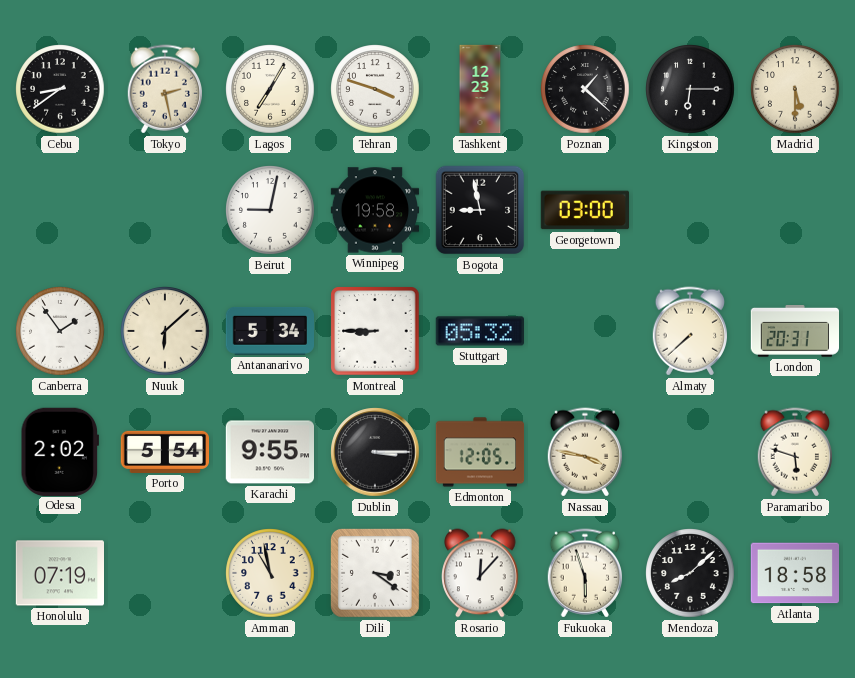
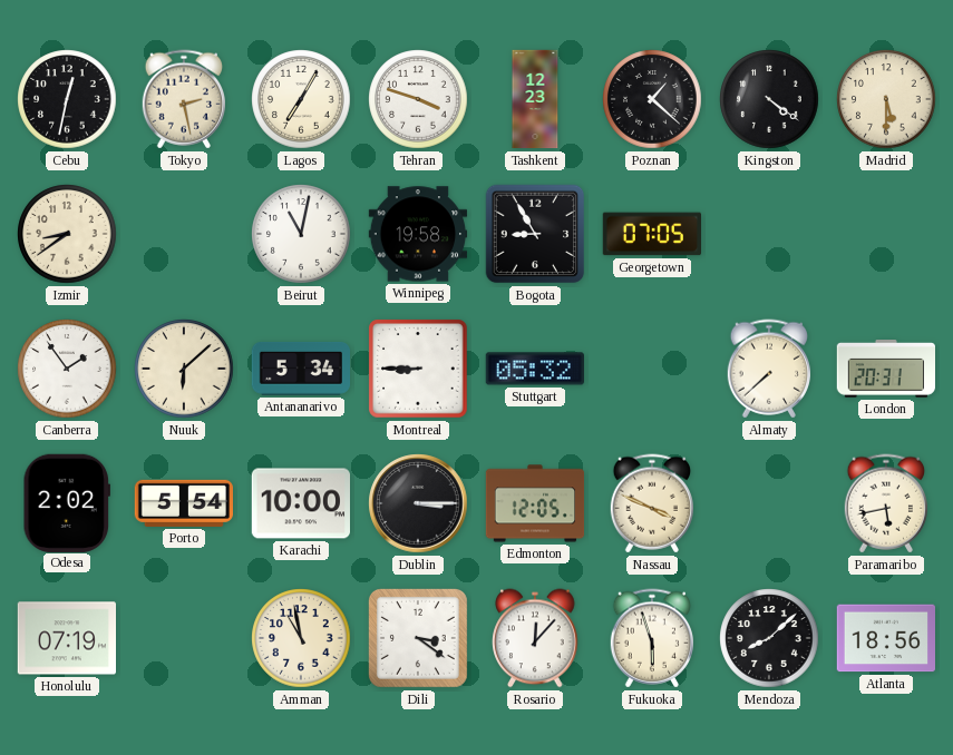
Cebu: 8:39 -> 12:32
Kingston: 6:15 -> 4:21
Izmir: none -> 8:39
Beirut: 9:02 -> 11:02
Bogota: 8:58 -> 8:55
Georgetown: 03:00 -> 07:05
Karachi: 9:55 -> 10:00
Nassau: 3:47 -> 3:49
Paramaribo: 5:48 -> 5:43
Atlanta: 18:58 -> 18:56
